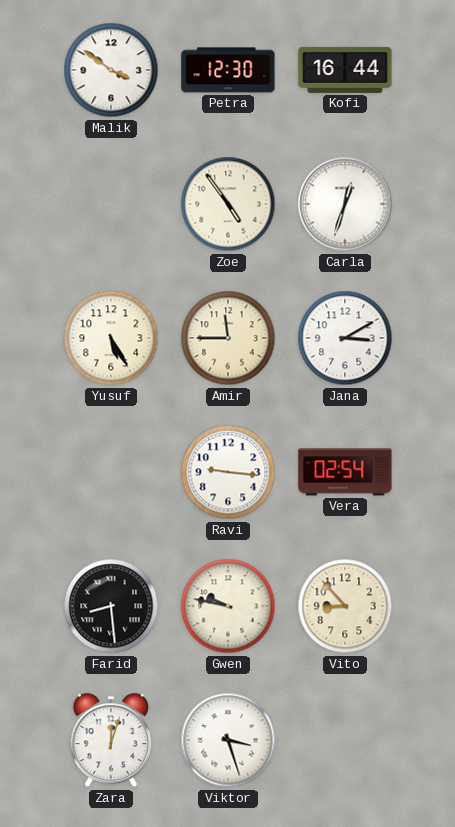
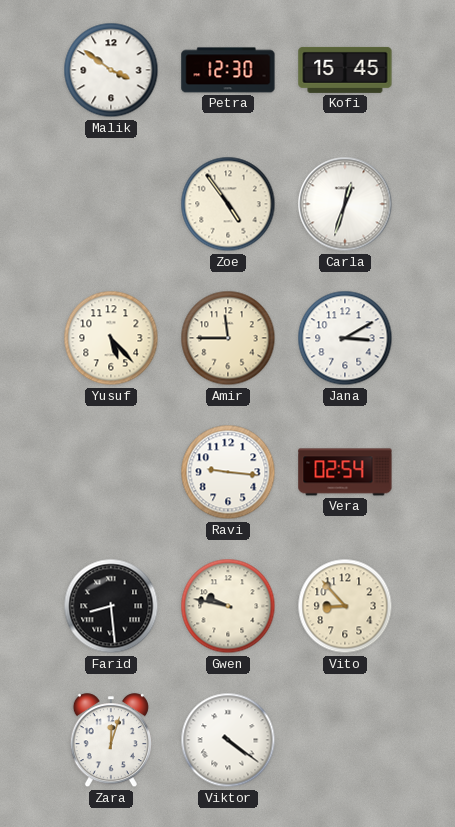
Kofi: 16:44 -> 15:45
Yusuf: 5:25 -> 5:23
Viktor: 3:27 -> 4:21
